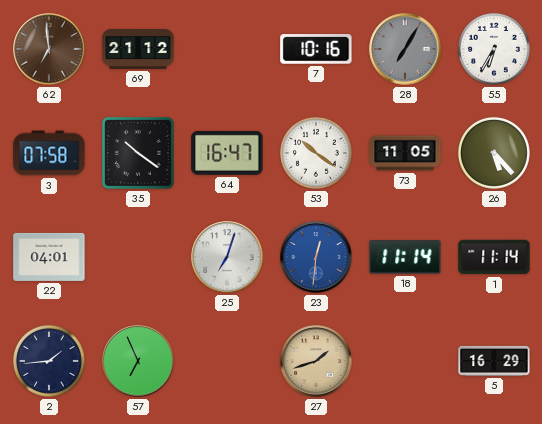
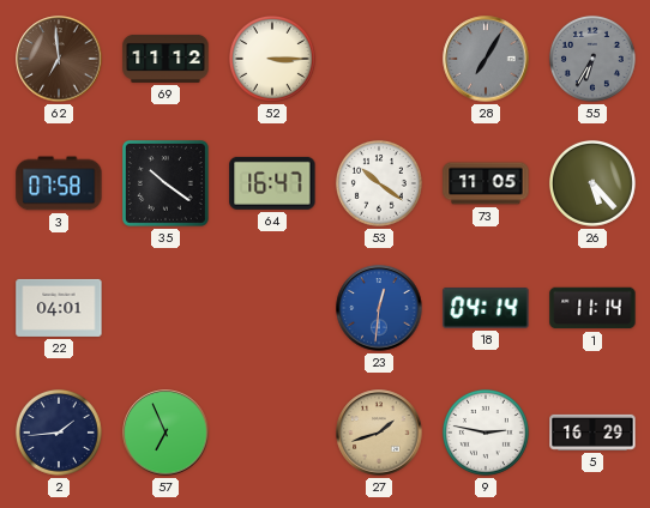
69: 21:12 -> 11:12
52: none -> 3:15
7: 10:16 -> none
55 dial: white -> grey
25: 7:03 -> none
18: 11:14 -> 04:14
9: none -> 2:47
